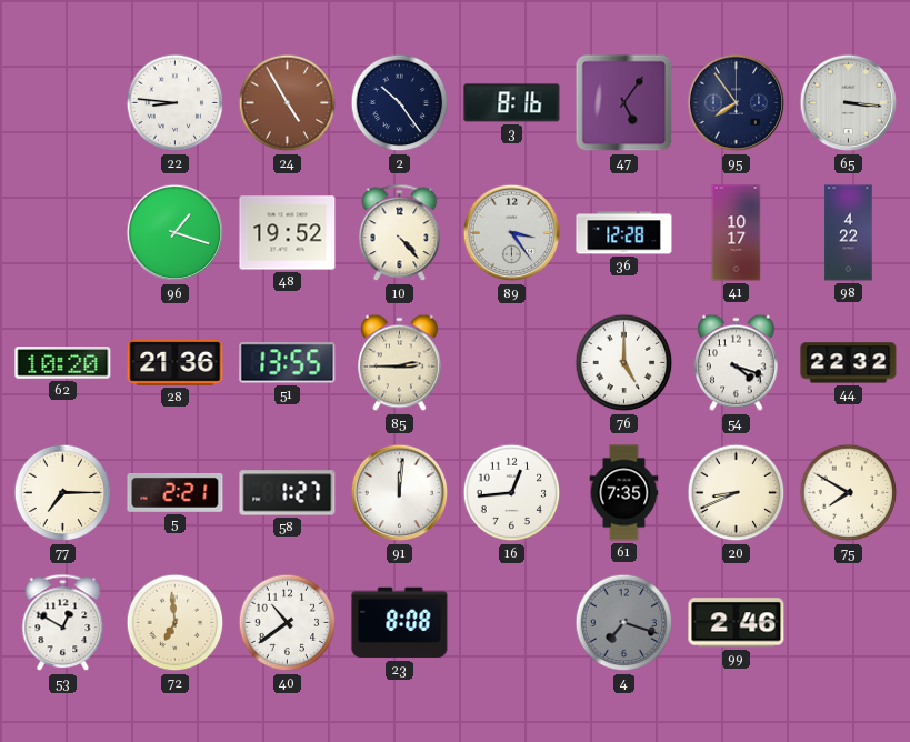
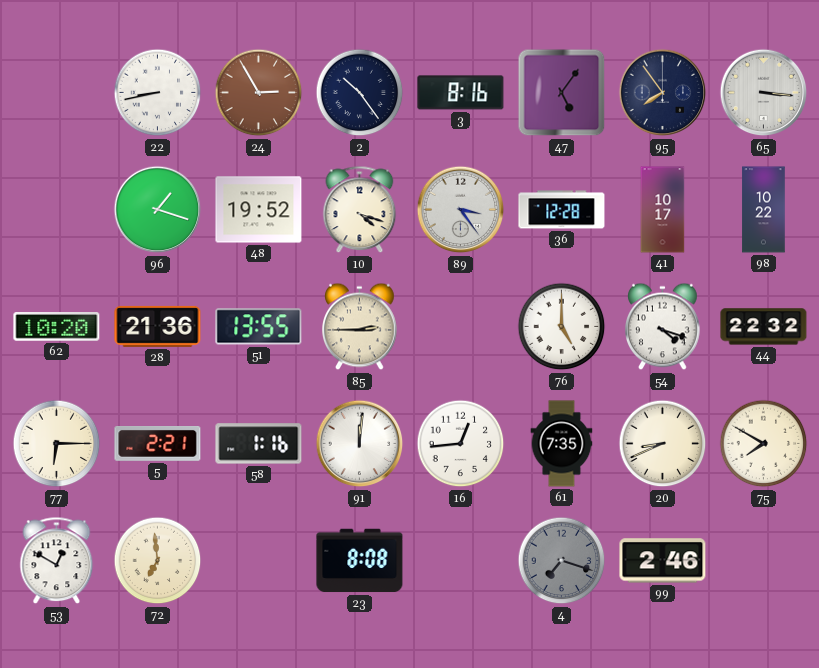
22: 8:46 -> 8:43
24: 4:55 -> 2:55
10: 4:23 -> 4:18
98: 4:22 -> 10:22
77: 7:15 -> 6:15
58: 1:27 -> 1:16
40: 10:39 -> none
